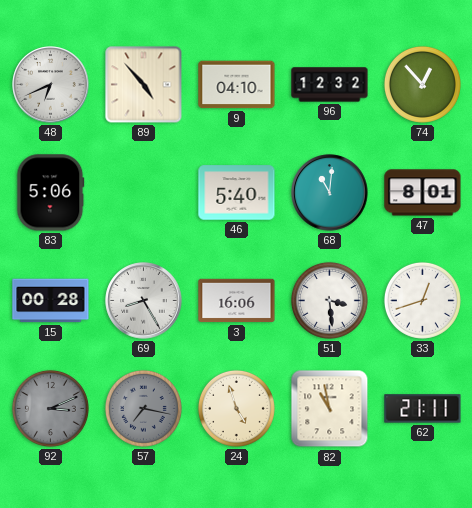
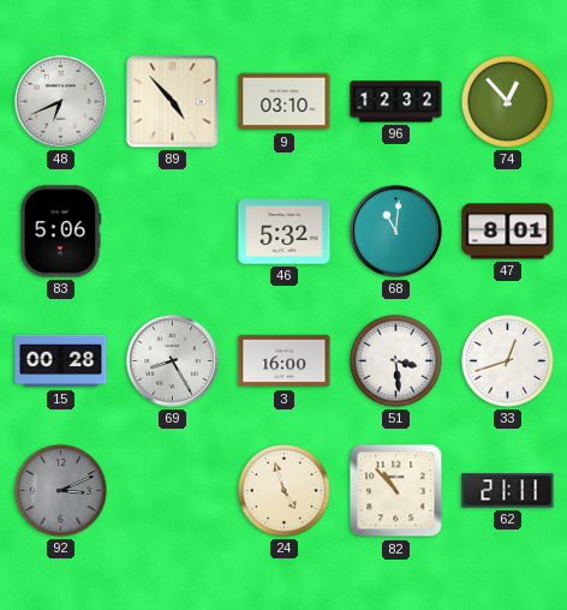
9: 04:10 -> 03:10
46: 5:40 -> 5:32
3: 16:06 -> 16:00
57: 7:17 -> none
82: 10:58 -> 10:53
